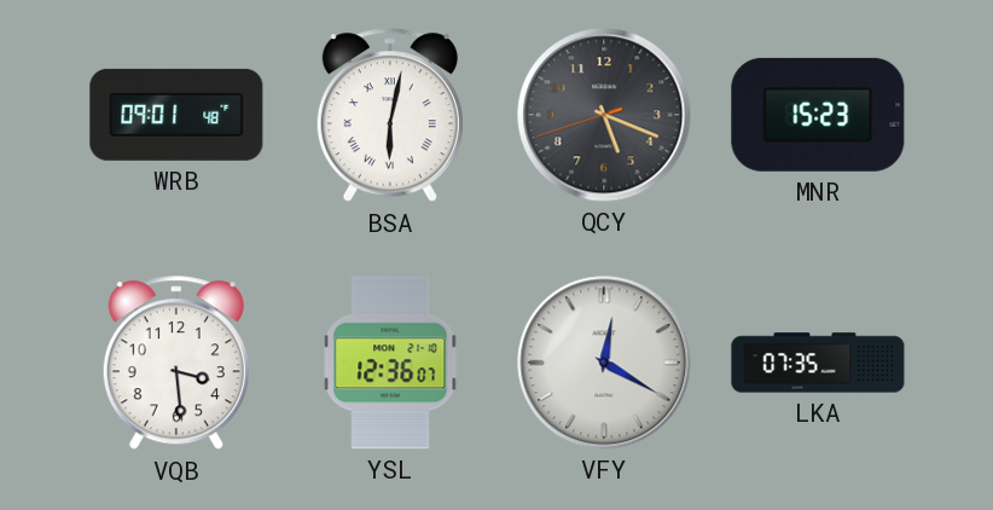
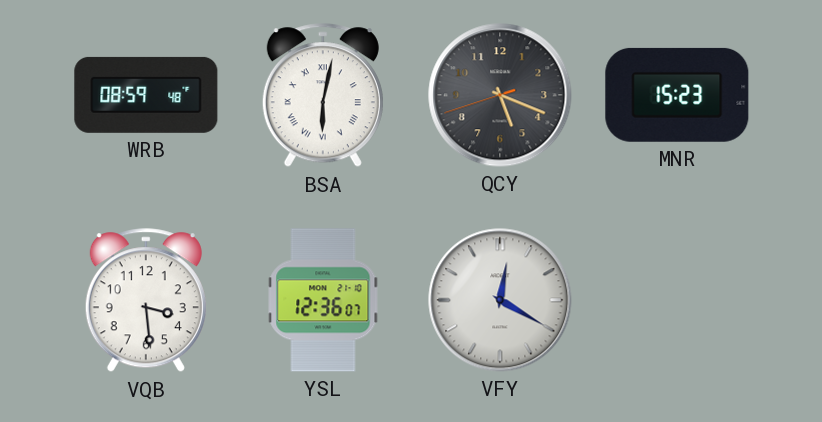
WRB: 09:01 -> 08:59
LKA: 07:35 -> none
